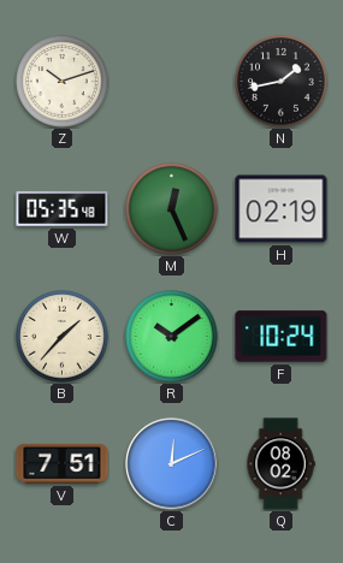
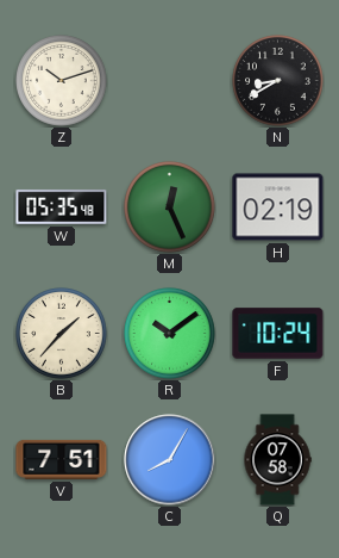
N: 1:43 -> 8:40
C: 12:11 -> 8:05
Q: 08:02 -> 07:58
